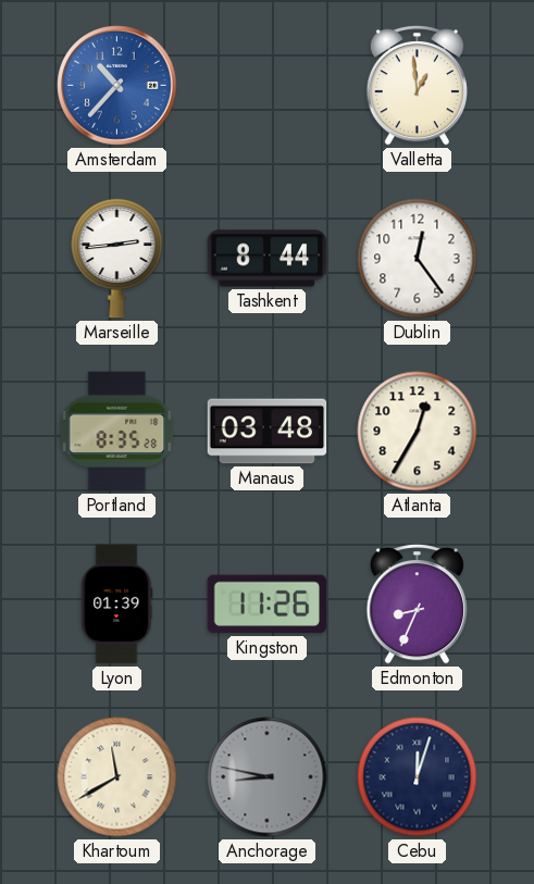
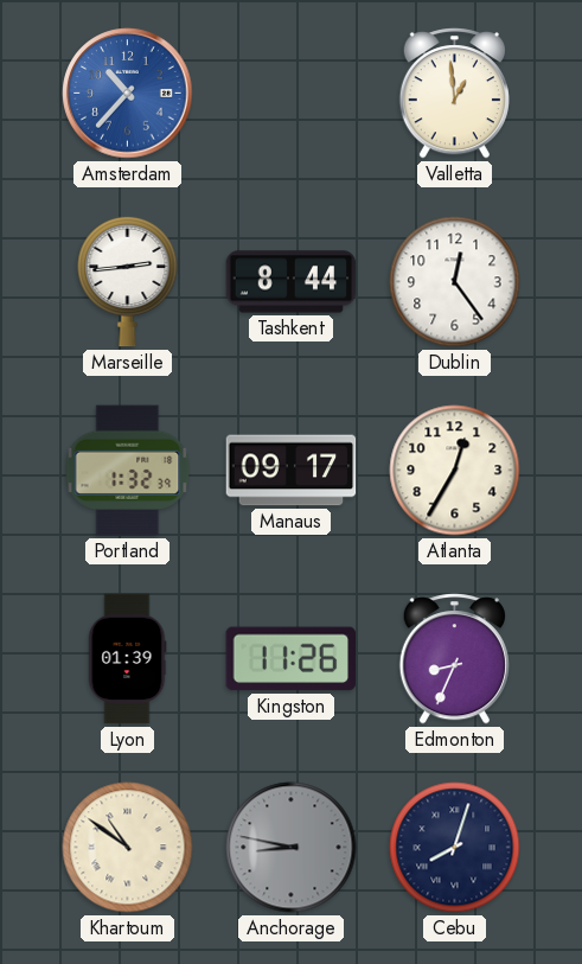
Portland: 8:35 -> 1:32
Manaus: 03:48 -> 09:17
Khartoum: 11:40 -> 10:51
Cebu: 12:03 -> 8:03
